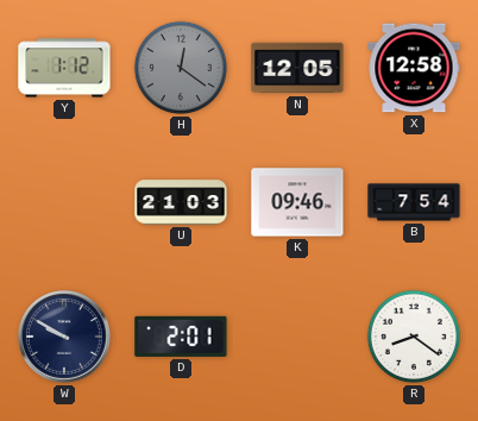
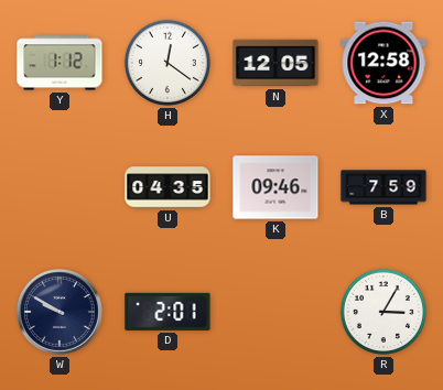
H dial: grey -> white
U: 21:03 -> 04:35
B: 7:54 -> 7:59
R: 8:21 -> 3:05
